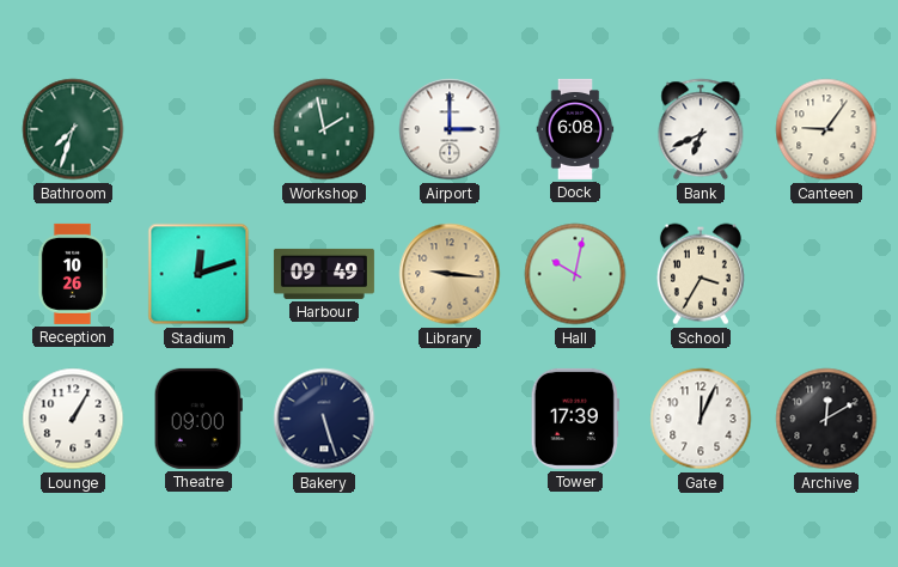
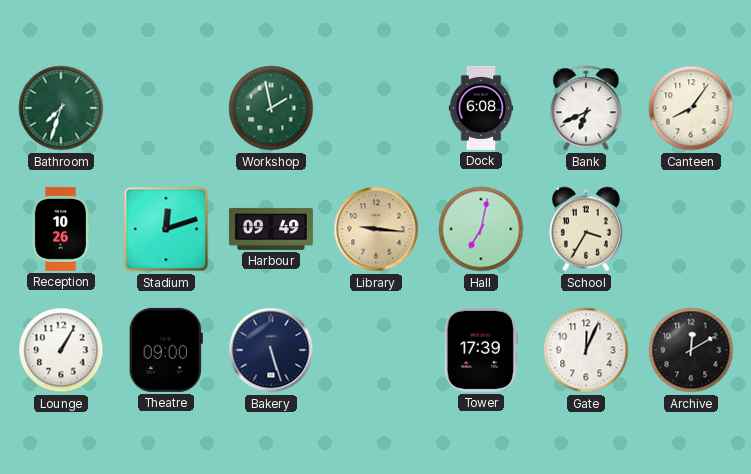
Airport: 3:00 -> none
Canteen: 9:06 -> 8:06
Hall: 10:02 -> 7:02
